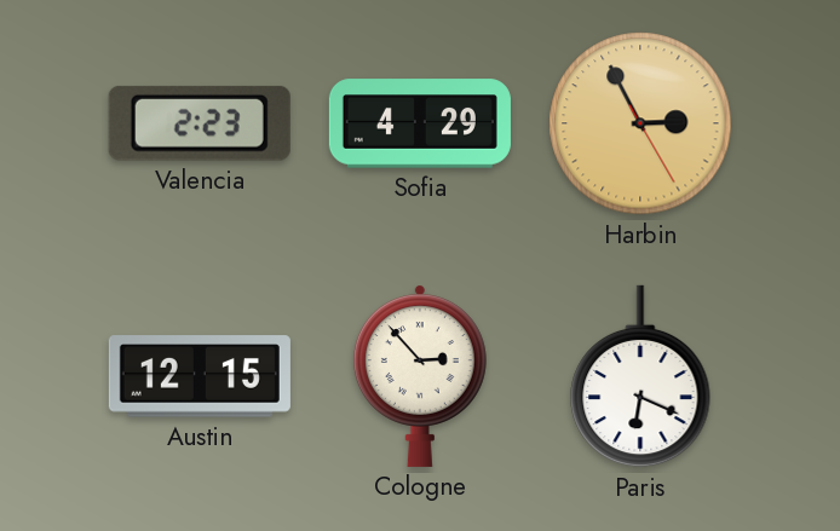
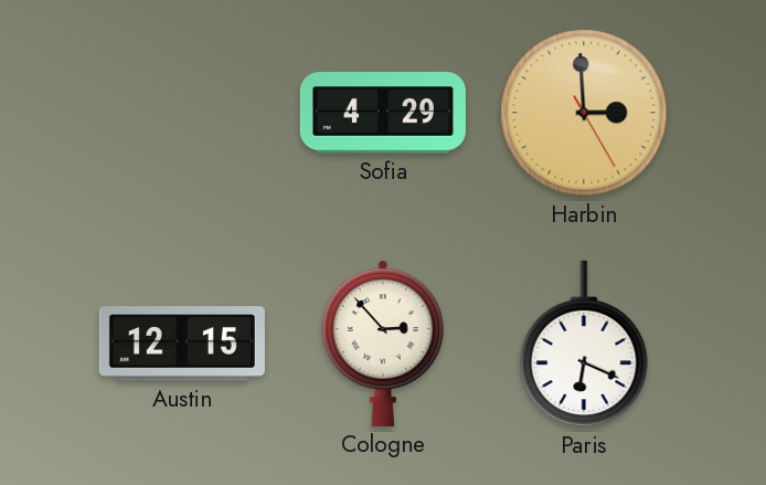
Valencia: 2:23 -> none
Harbin: 2:55 -> 2:59
